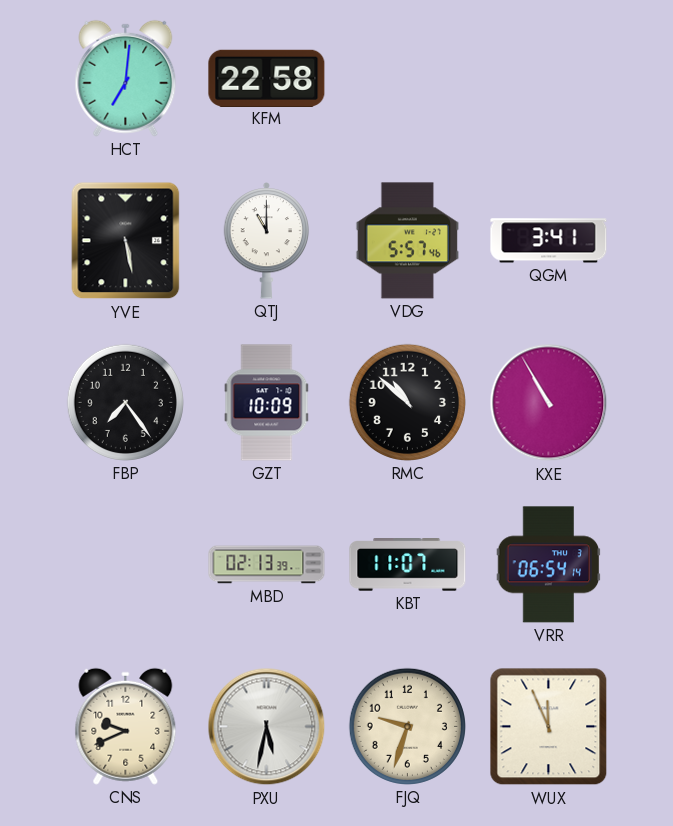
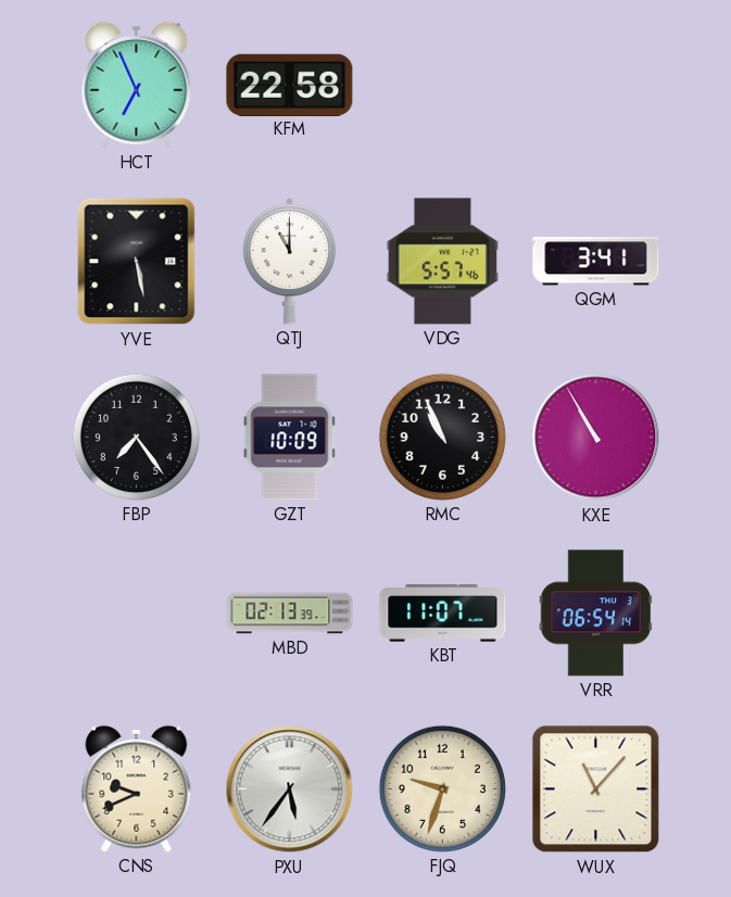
HCT: 7:01 -> 6:56
RMC: 10:52 -> 10:56
PXU: 5:32 -> 5:36
WUX: 11:56 -> 11:07
